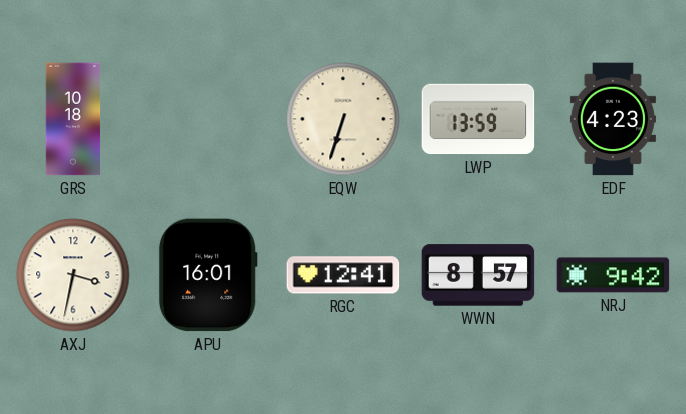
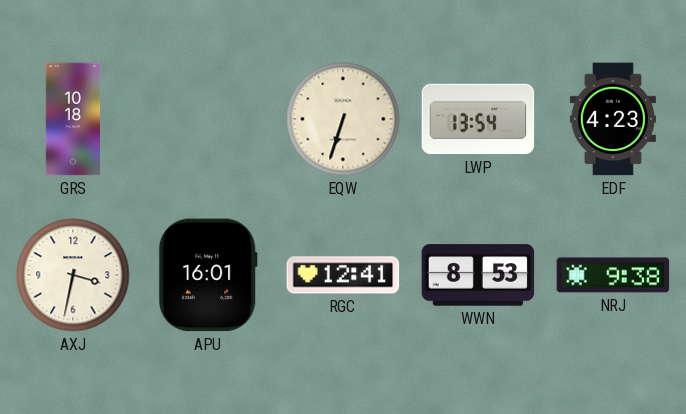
LWP: 13:59 -> 13:54
WWN: 8:57 -> 8:53
NRJ: 9:42 -> 9:38
